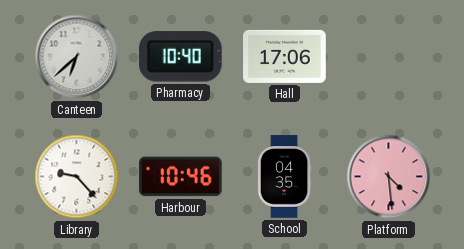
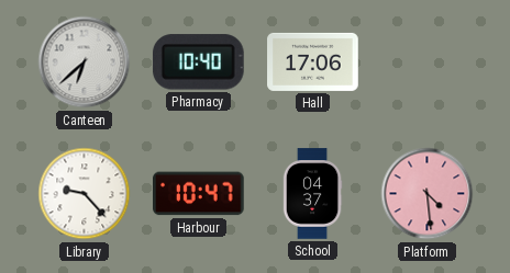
Harbour: 10:46 -> 10:47
School: 04:35 -> 04:37
